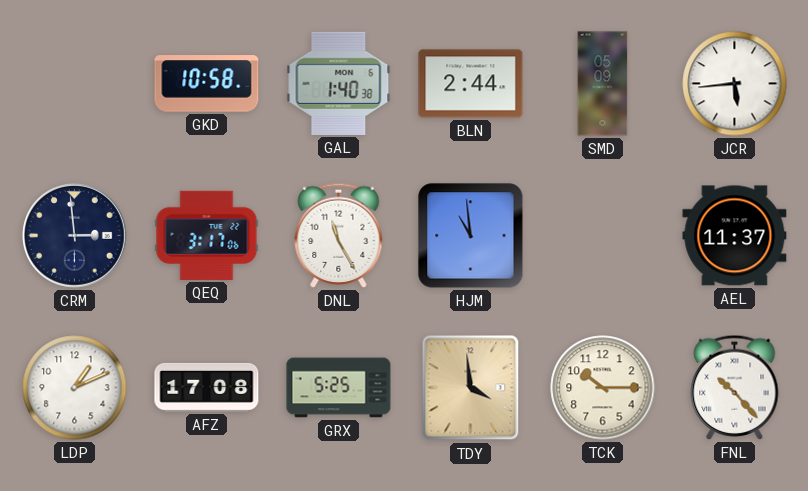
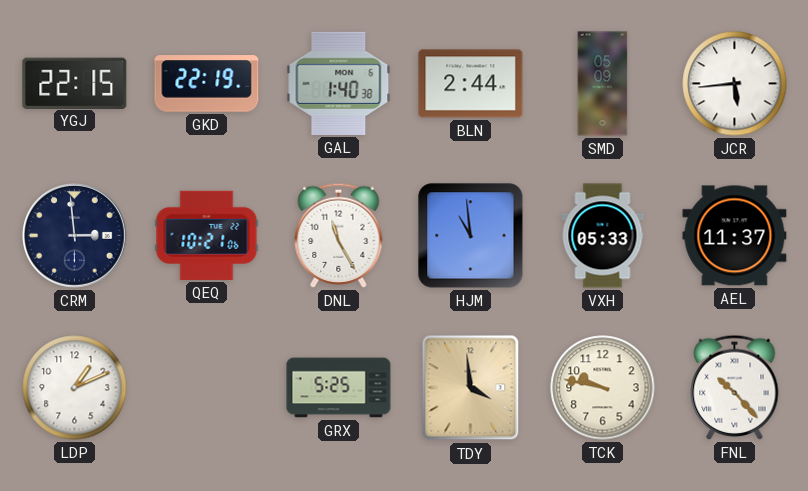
YGJ: none -> 22:15
GKD: 10:58 -> 22:19
QEQ: 3:17 -> 10:21
VXH: none -> 05:33
AFZ: 17:08 -> none
TCK: 10:15 -> 9:47
